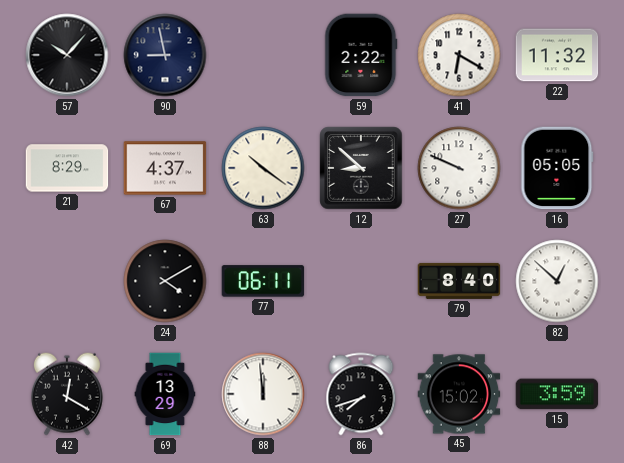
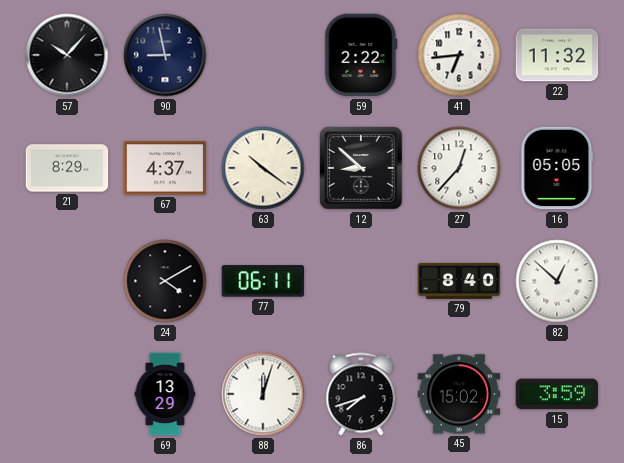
41: 6:20 -> 6:44
27: 9:49 -> 12:37
42: 12:20 -> none
88: 11:59 -> 12:03
